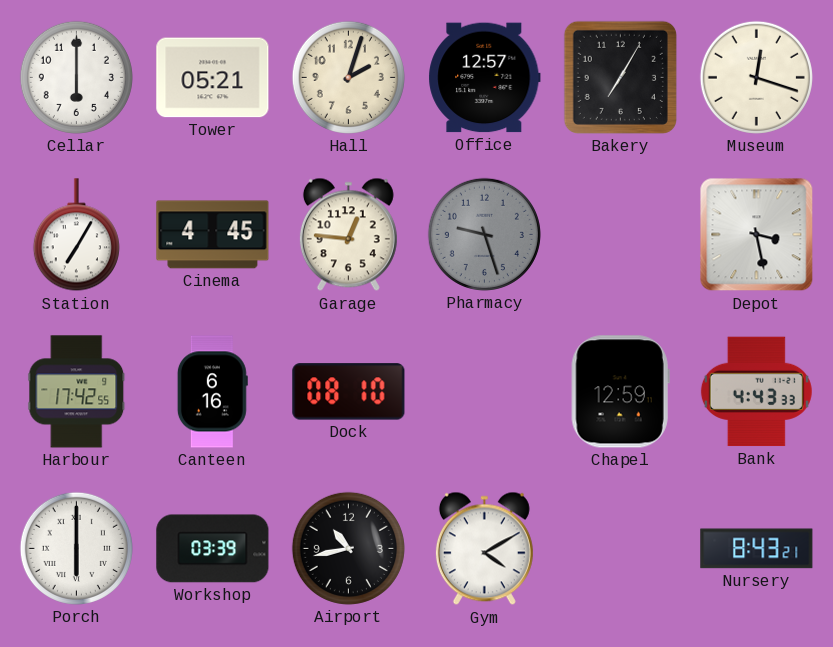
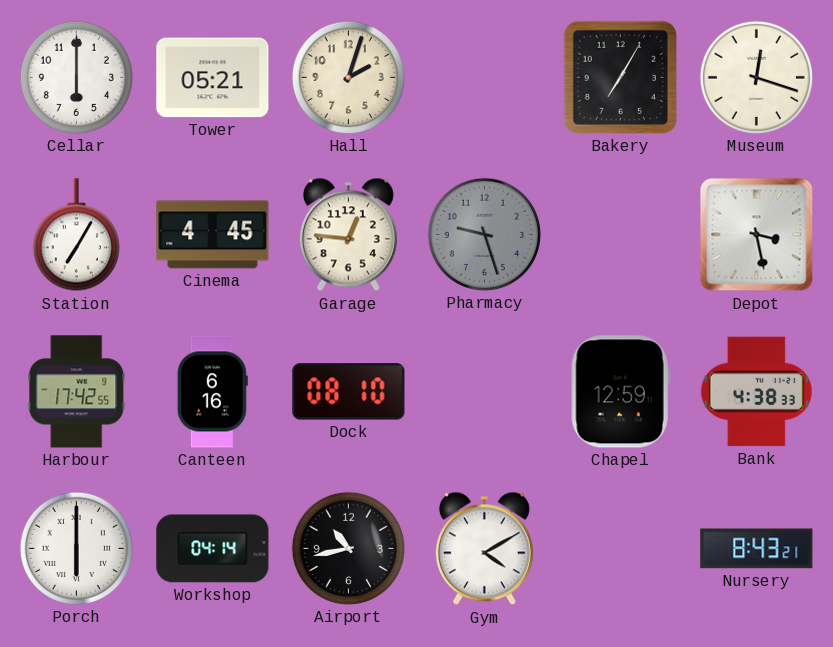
Office: 12:57 -> none
Bank: 4:43 -> 4:38
Workshop: 03:39 -> 04:14
